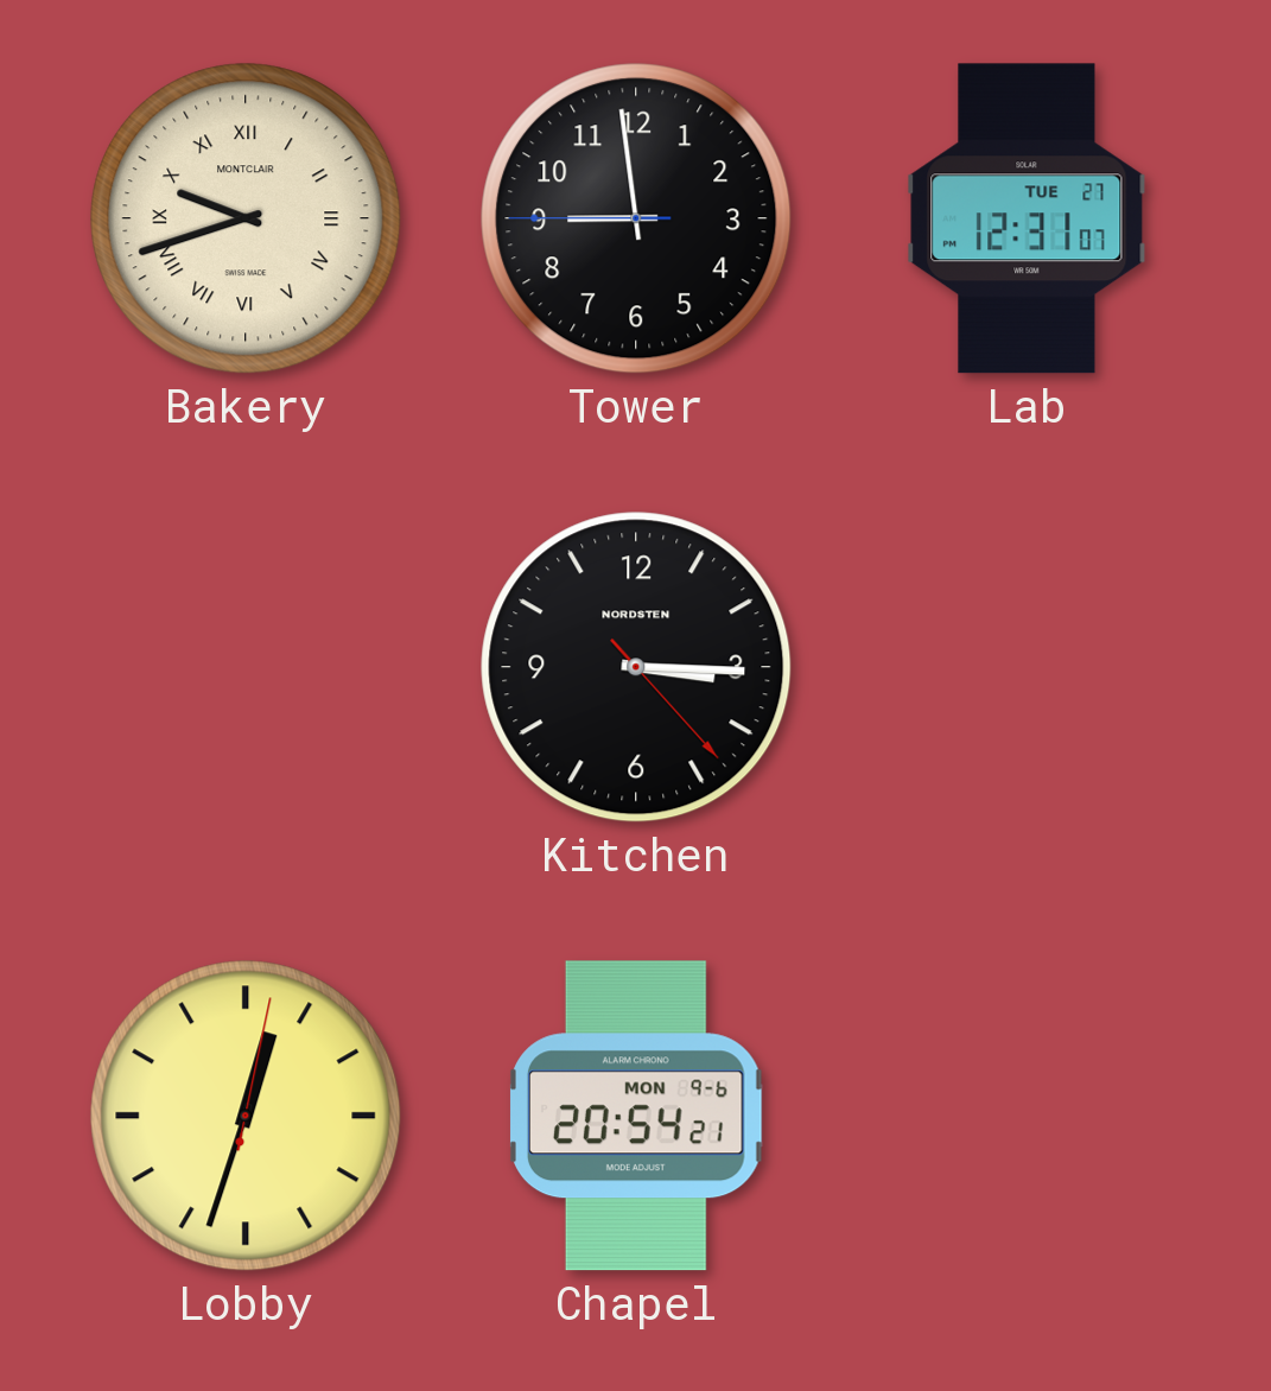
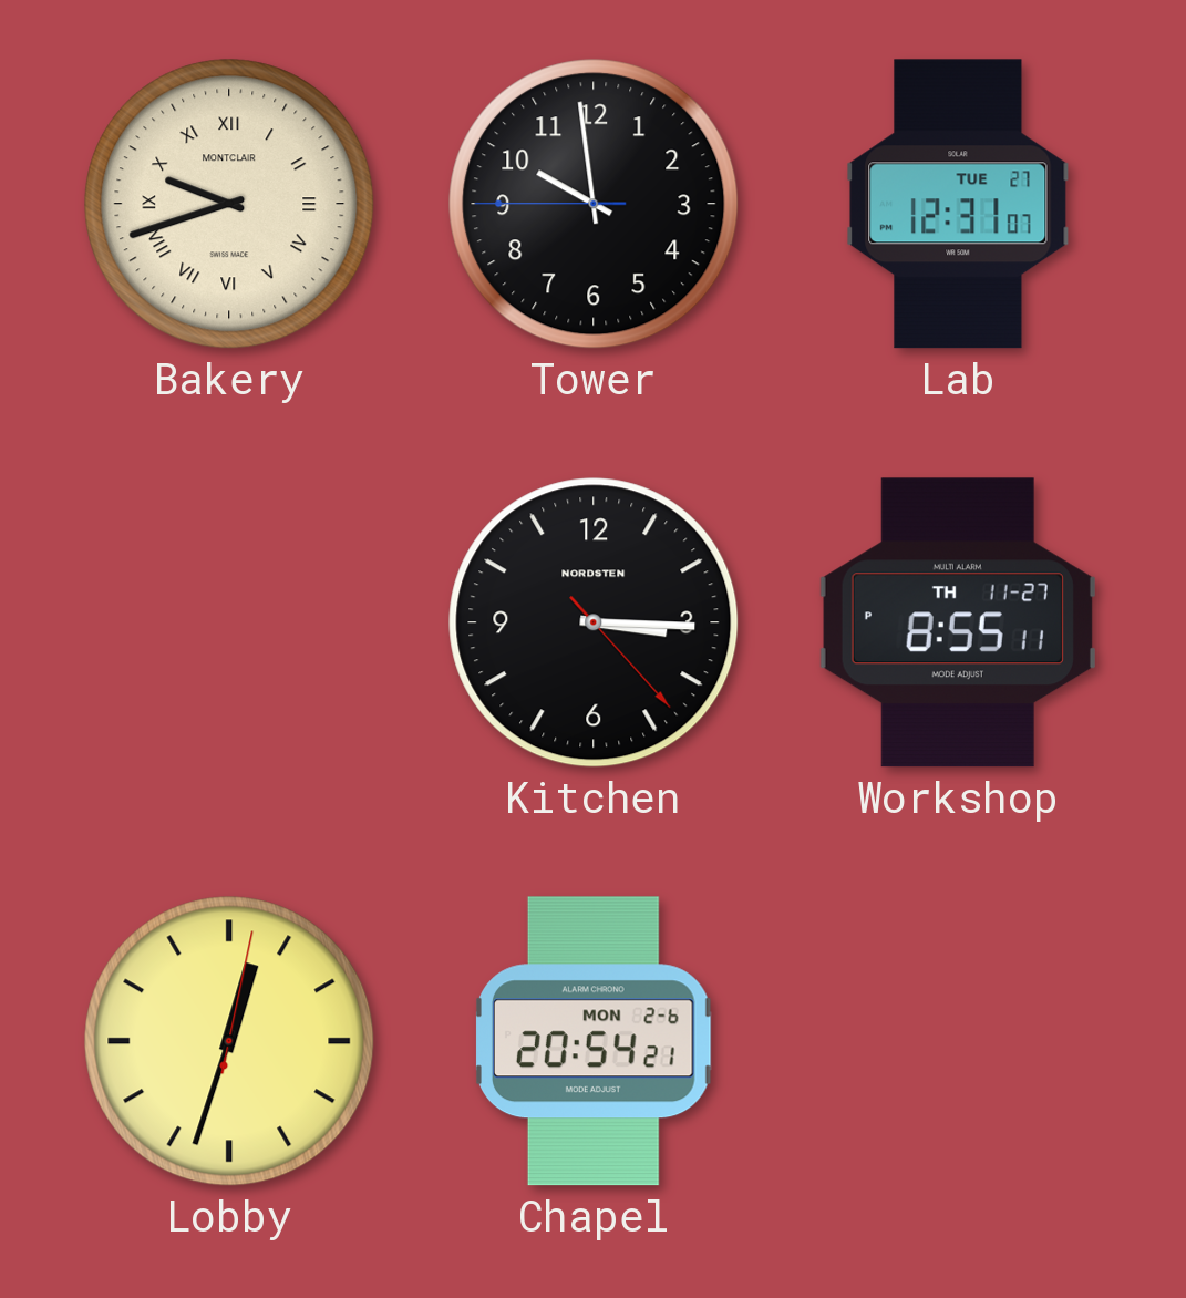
Tower: 8:58 -> 9:58
Workshop: none -> 8:55
Chapel date: MON 9-6 -> MON 2-6
